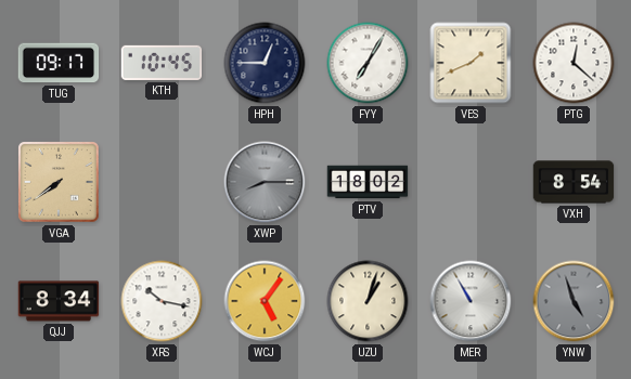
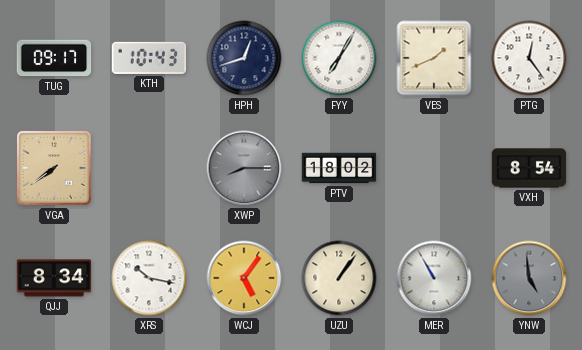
KTH: 10:45 -> 10:43
HPH: 12:45 -> 12:42
PTG: 12:22 -> 12:24
UZU: 1:03 -> 1:06
YNW: 4:57 -> 4:59
